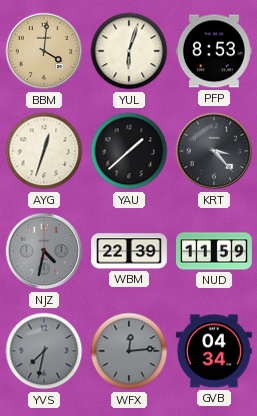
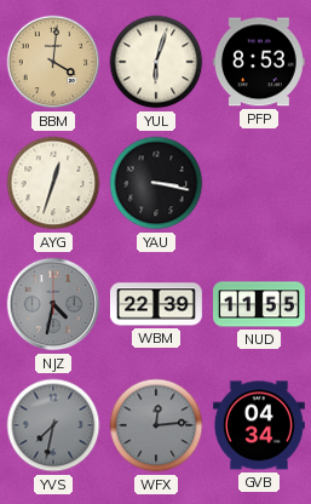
YAU: 1:38 -> 3:17
KRT: 3:23 -> none
NUD: 11:59 -> 11:55
